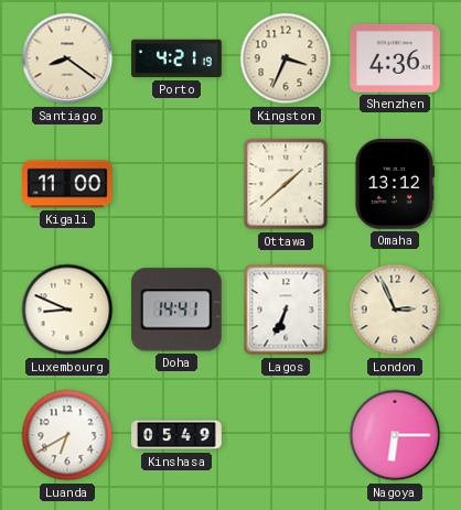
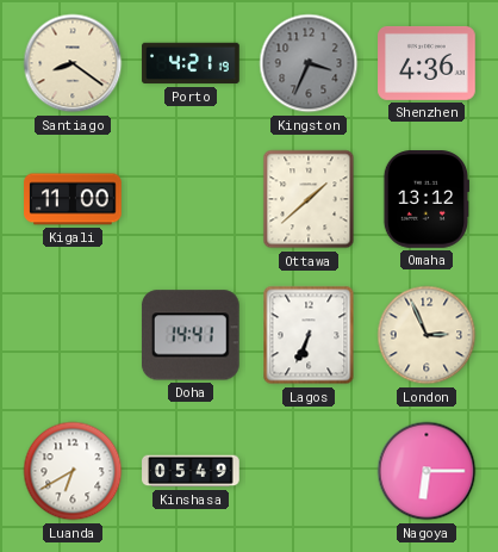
Kingston dial: cream -> grey
Luxembourg: 8:49 -> none
